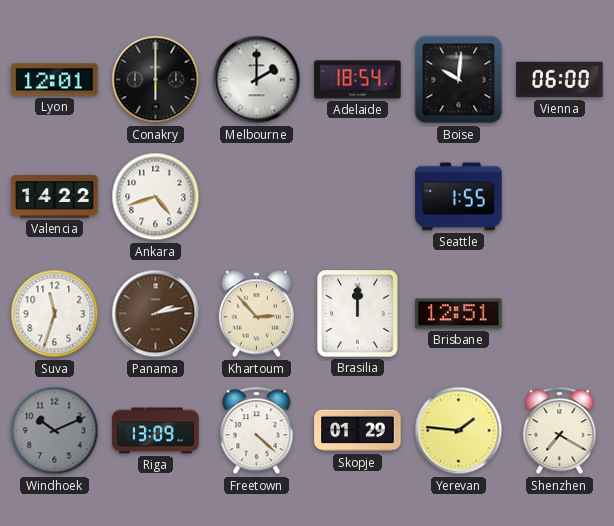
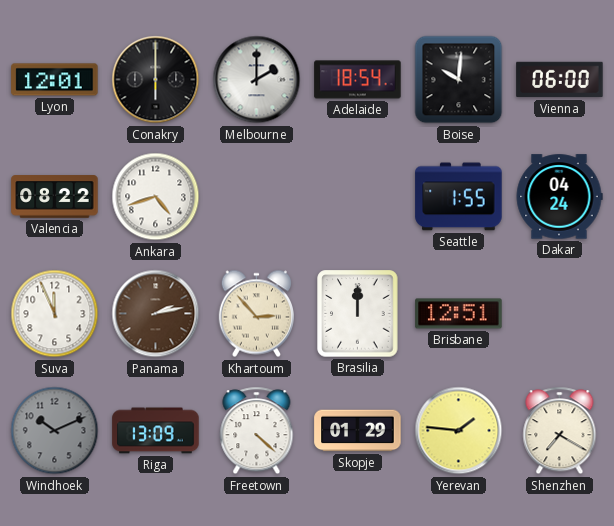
Valencia: 14:22 -> 08:22
Dakar: none -> 04:24
Suva: 11:33 -> 11:56
